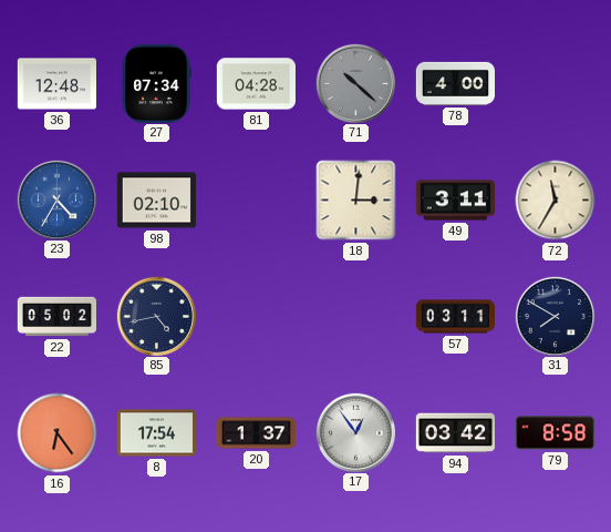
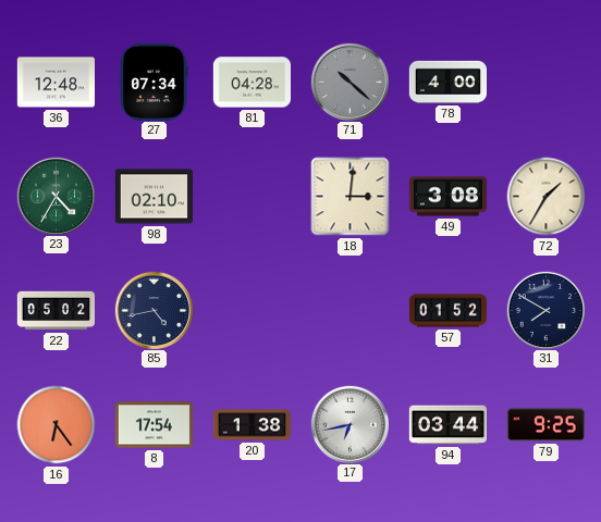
23 dial: blue -> green
49: 3:11 -> 3:08
72: 11:35 -> 1:35
57: 03:11 -> 01:52
20: 1:37 -> 1:38
17: 12:54 -> 6:43
94: 03:42 -> 03:44
79: 8:58 -> 9:25
